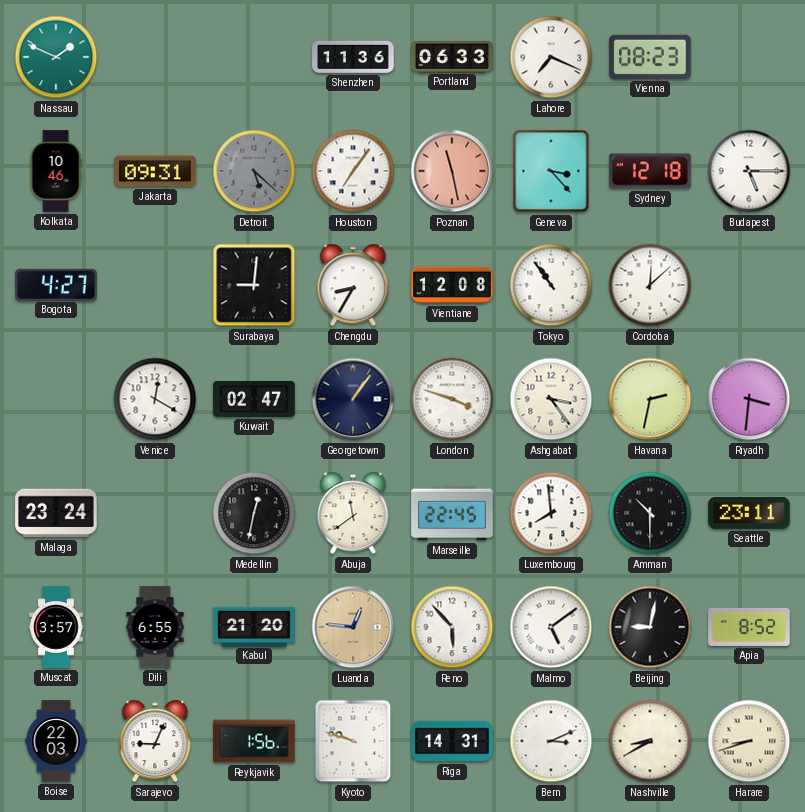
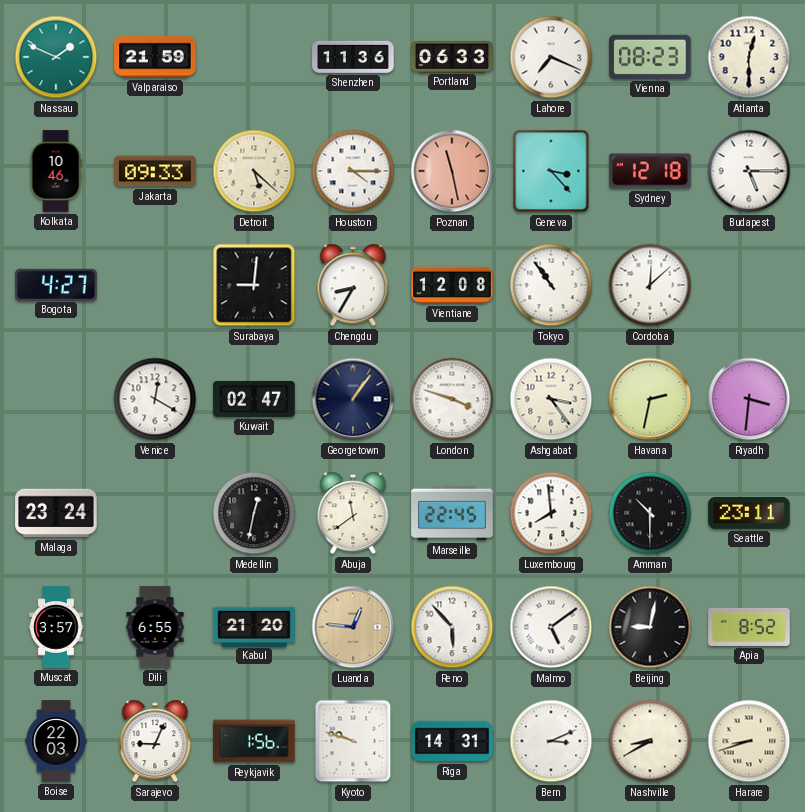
Valparaiso: none -> 21:59
Atlanta: none -> 12:30
Jakarta: 09:31 -> 09:33
Detroit dial: grey -> cream
Houston: 7:06 -> 4:15
